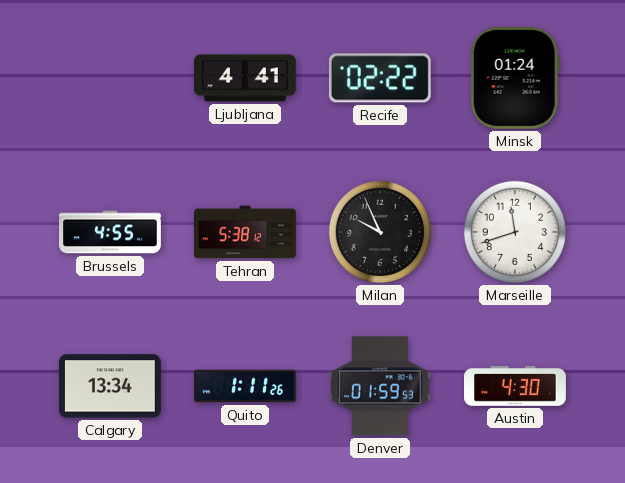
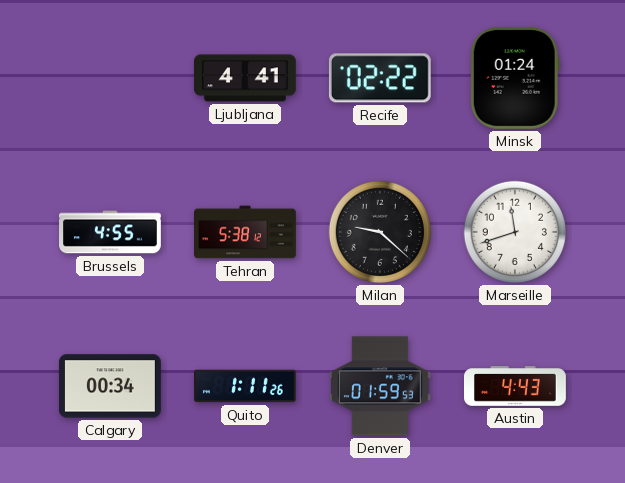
Milan: 9:56 -> 9:22
Calgary: 13:34 -> 00:34
Austin: 4:30 -> 4:43
